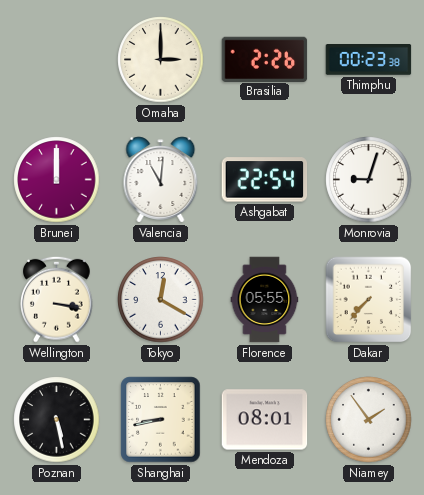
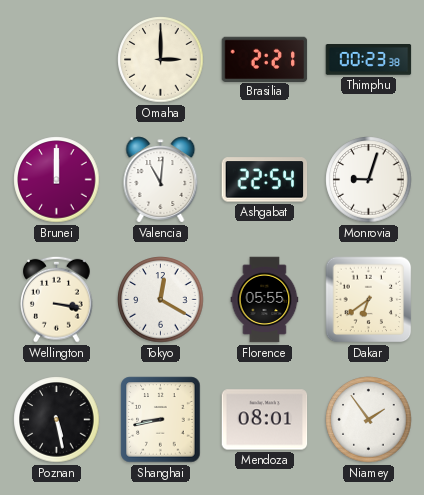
Brasilia: 2:26 -> 2:21
Dakar: 7:37 -> 6:39
